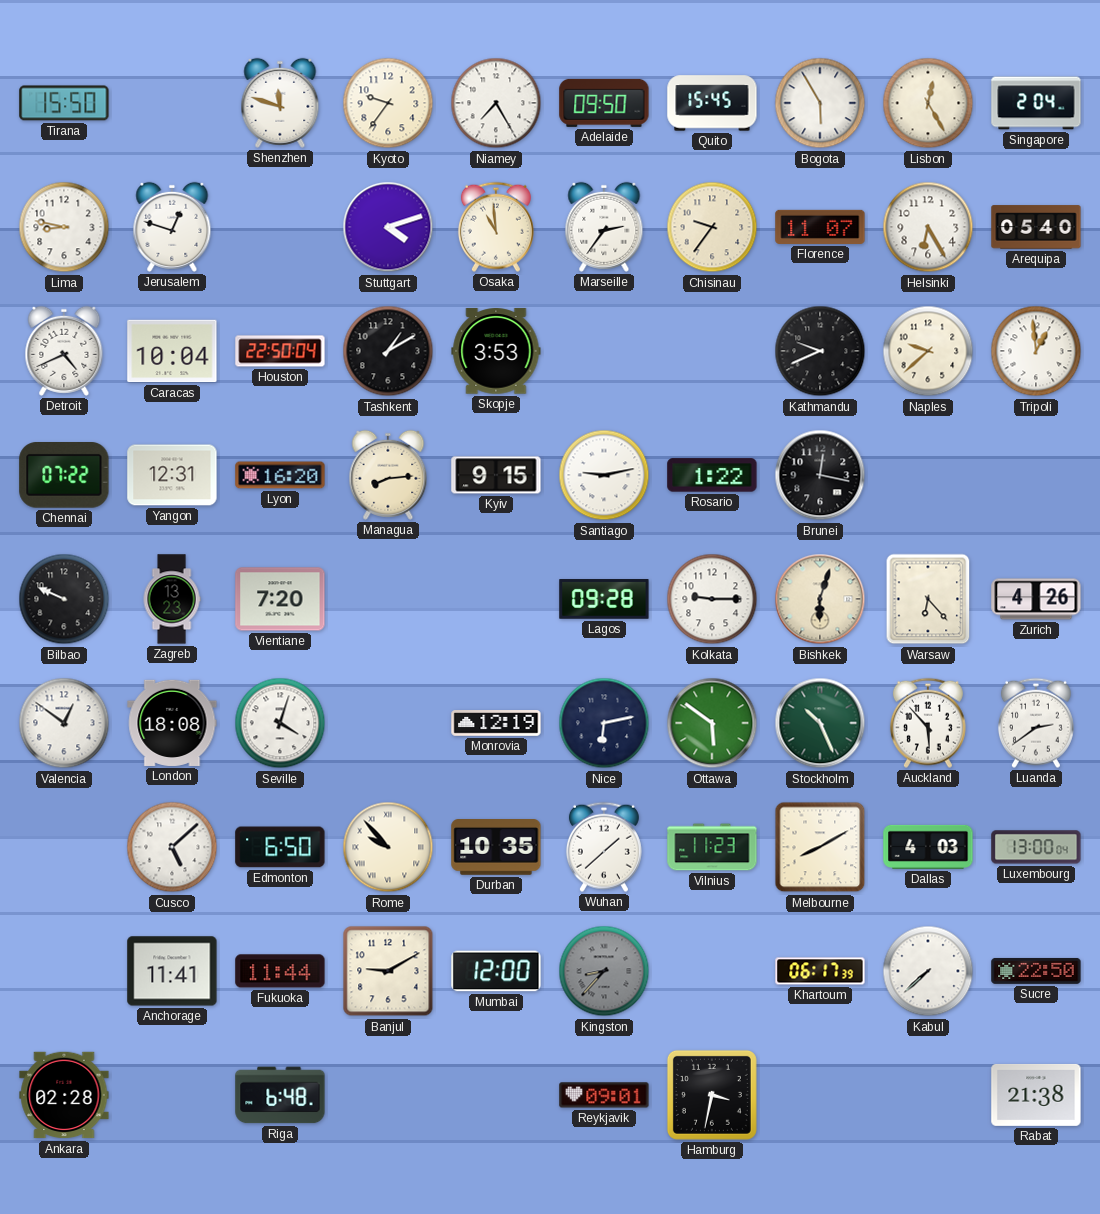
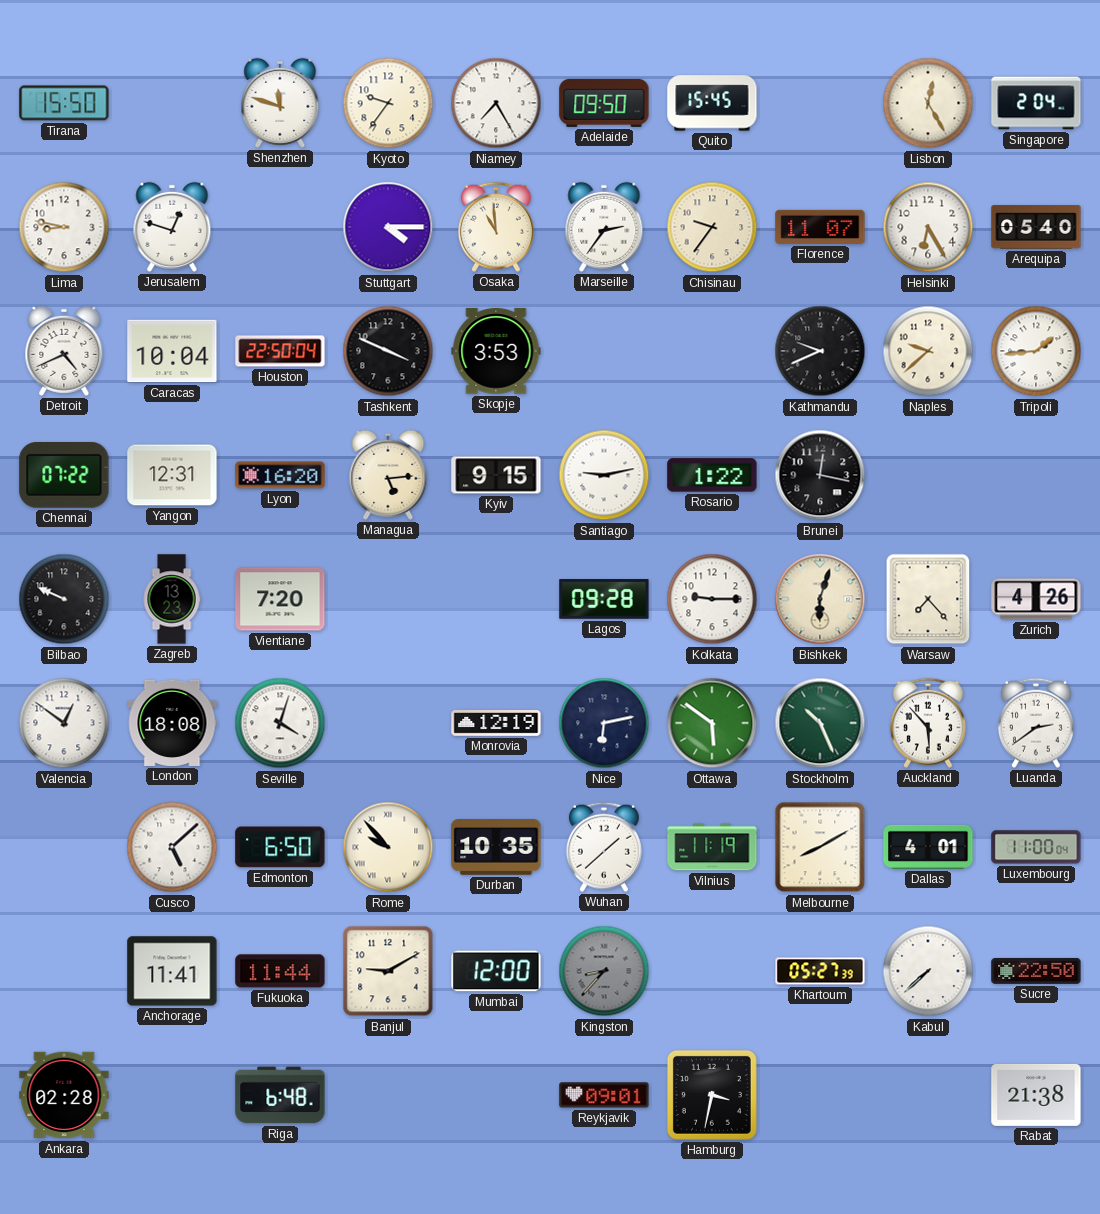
Bogota: 5:55 -> none
Stuttgart: 4:12 -> 4:15
Tashkent: 1:10 -> 3:49
Tripoli: 12:59 -> 1:44
Managua: 8:14 -> 5:14
Warsaw: 6:23 -> 7:23
Vilnius: 11:23 -> 11:19
Dallas: 4:03 -> 4:01
Luxembourg: 13:00 -> 11:00
Khartoum: 06:17 -> 05:27
